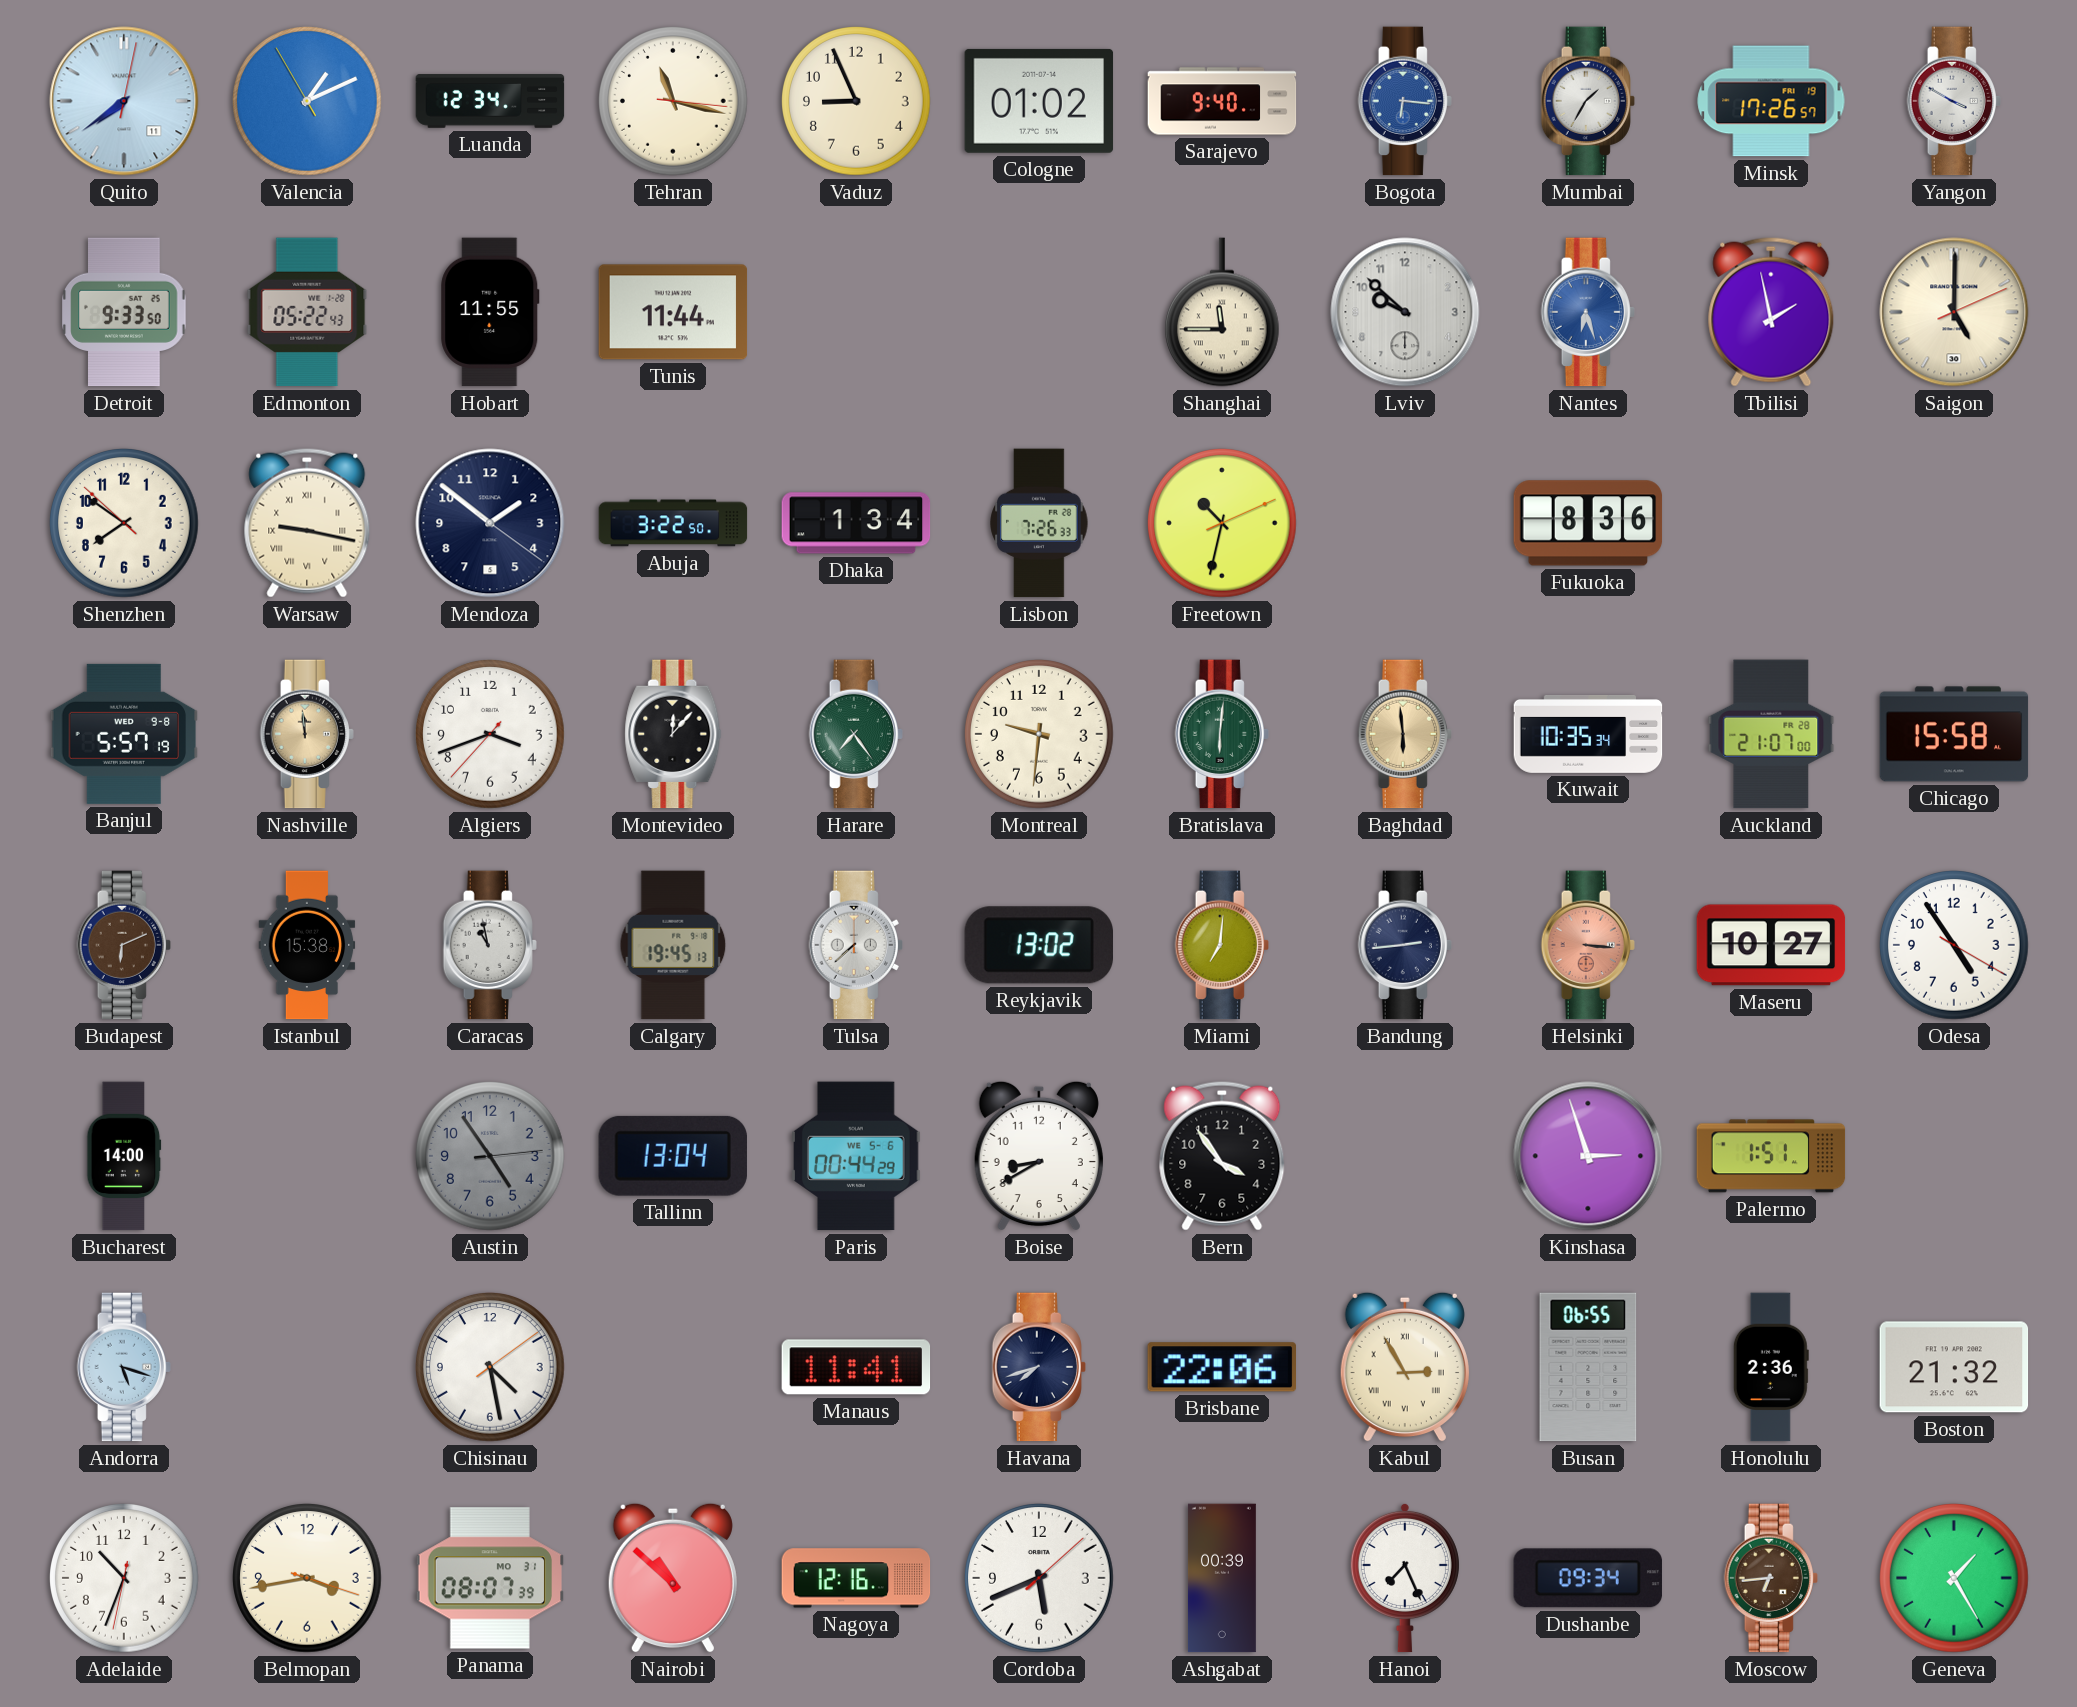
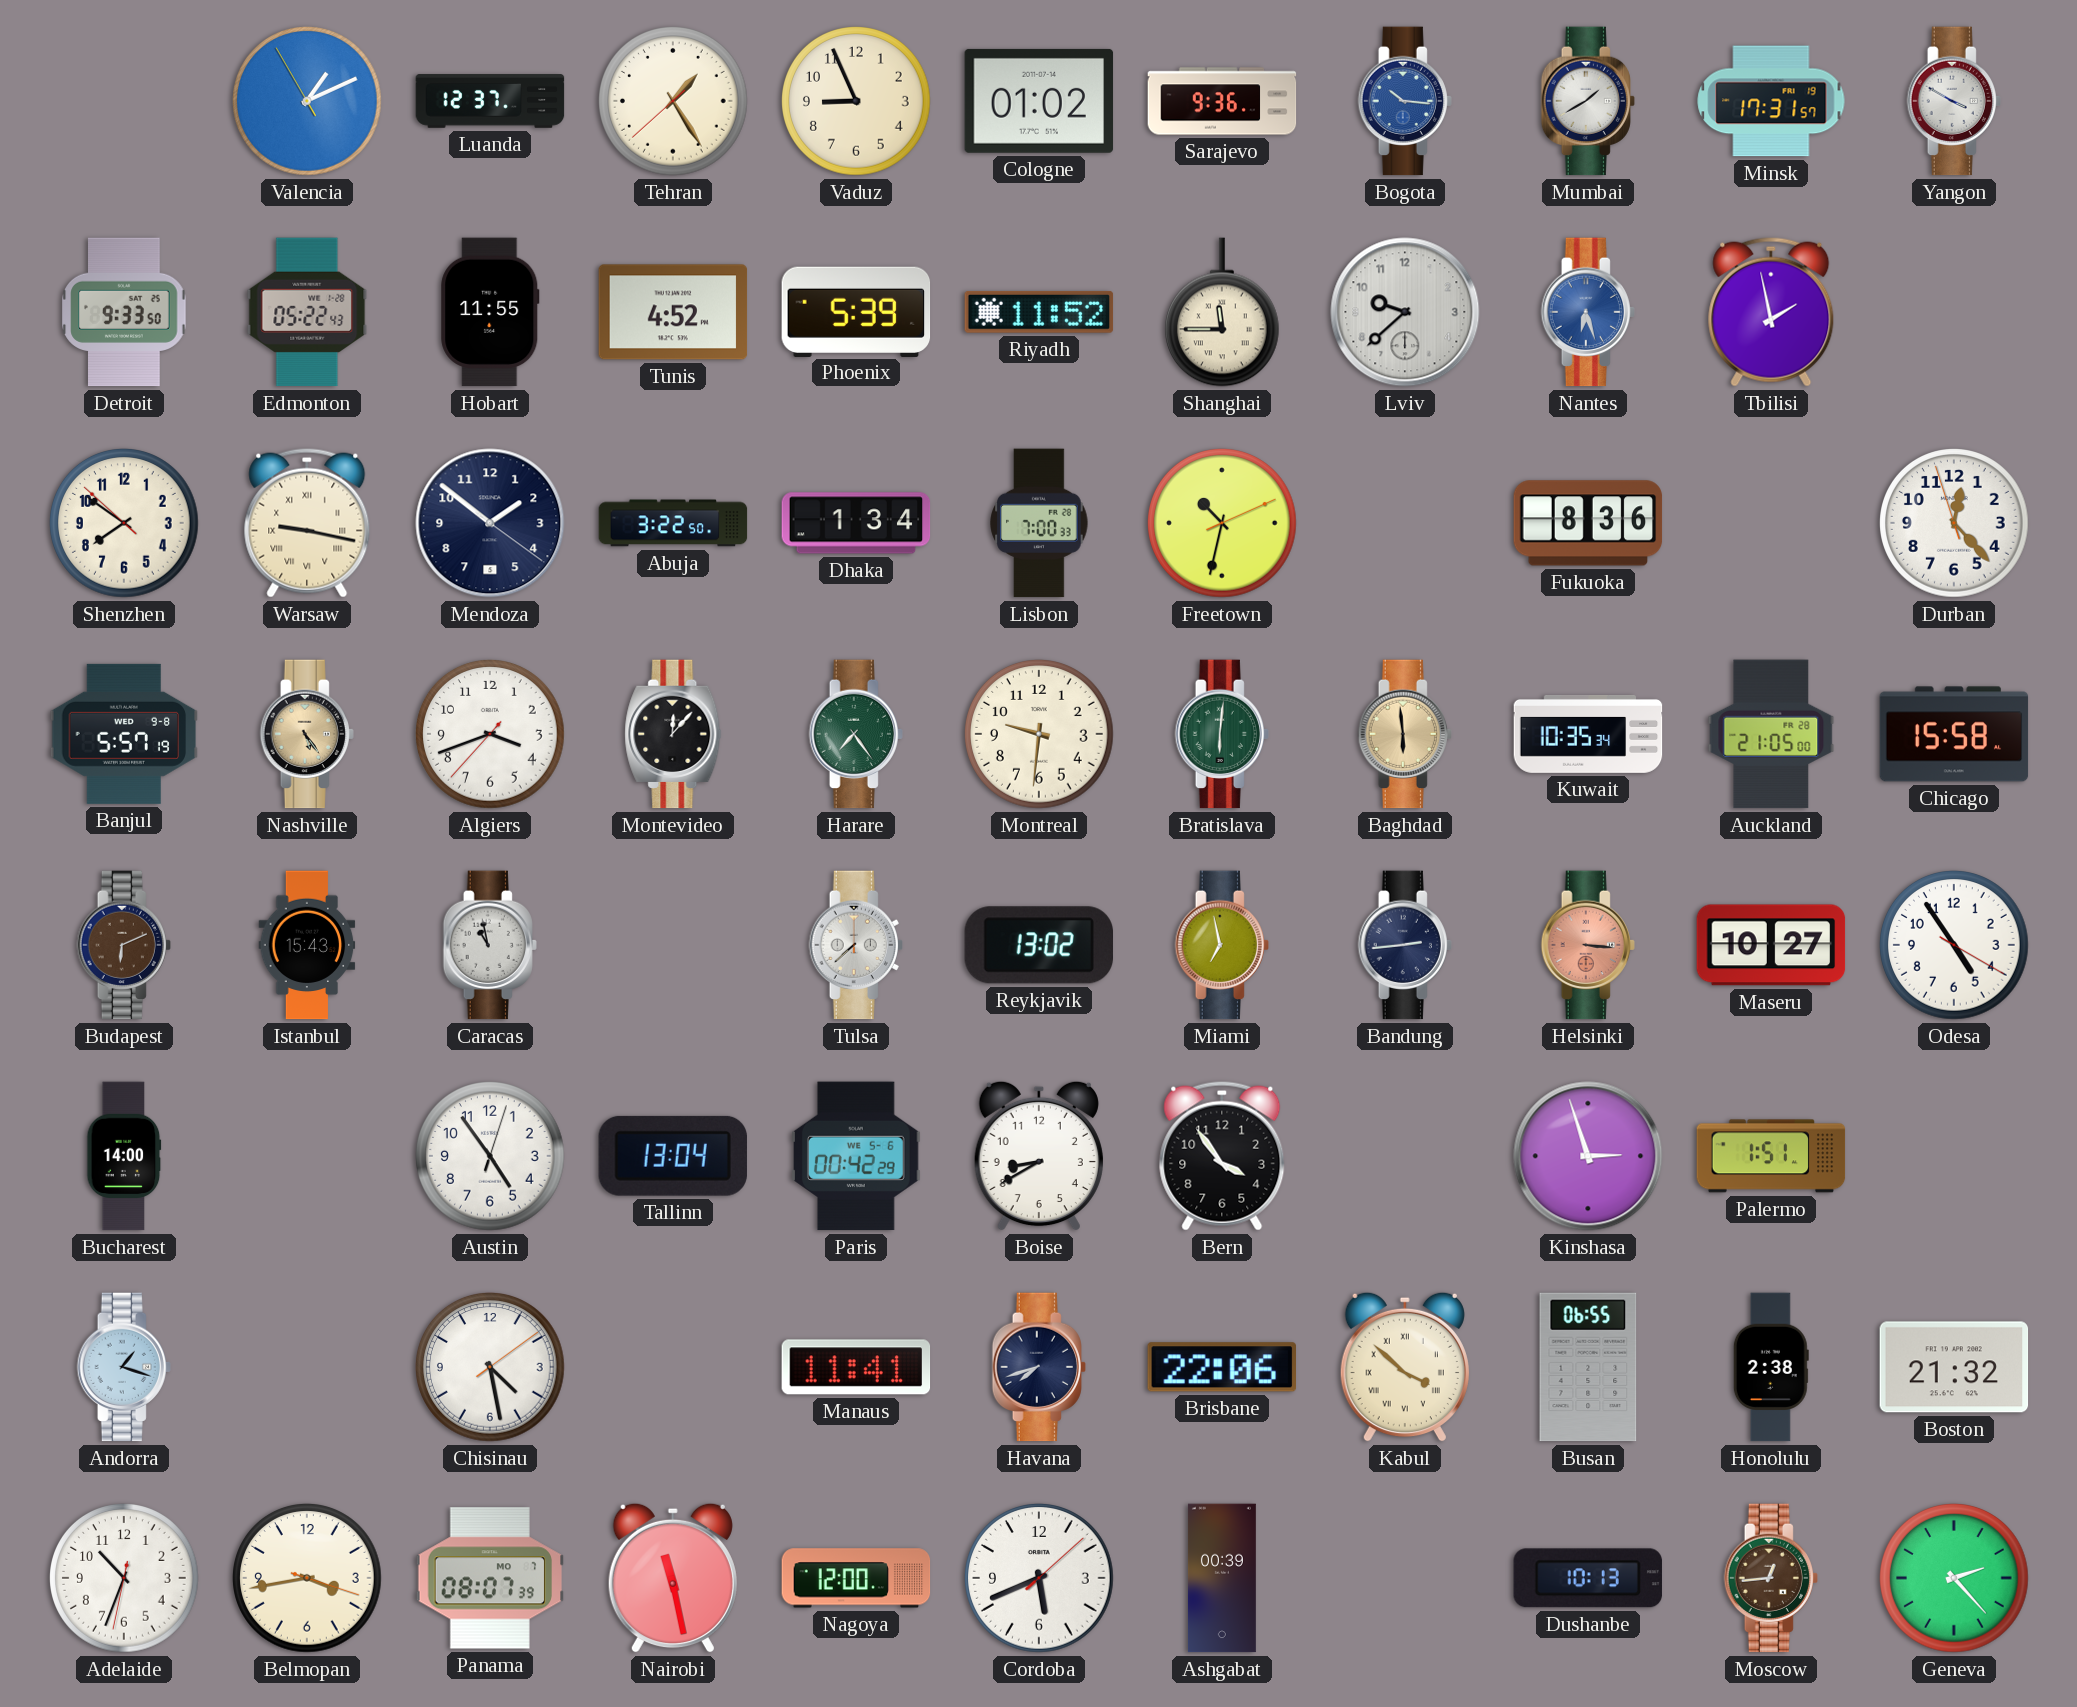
Quito: 7:39 -> none
Luanda: 12:34 -> 12:37
Tehran: 11:17 -> 1:24
Sarajevo: 9:40 -> 9:36
Bogota: 6:16 -> 10:16
Mumbai: 1:35 -> 1:40
Minsk: 17:26 -> 17:31
Tunis: 11:44 -> 4:52
Phoenix: none -> 5:39
Riyadh: none -> 11:52
Lviv: 9:52 -> 9:38
Saigon: 5:00 -> none
Lisbon: 7:26 -> 7:00
Durban: none -> 12:22
Nashville: 11:59 -> 5:24
Auckland: 21:07 -> 21:05
Istanbul: 15:38 -> 15:43
Calgary: 19:45 -> none
Miami: 7:01 -> 6:58
Austin: 4:54:14 -> 4:54:03
Austin dial: grey -> white
Paris: 00:44 -> 00:42
Andorra: 5:18 -> 1:18
Kabul: 2:55 -> 3:52
Honolulu: 2:36 -> 2:38
Panama date: MO 31 -> MO 7
Nairobi: 10:52 -> 11:28
Nagoya: 12:16 -> 12:00
Hanoi: 7:26 -> none
Dushanbe: 09:34 -> 10:13
Moscow: 6:44 -> 12:44
Geneva: 1:25 -> 2:23
